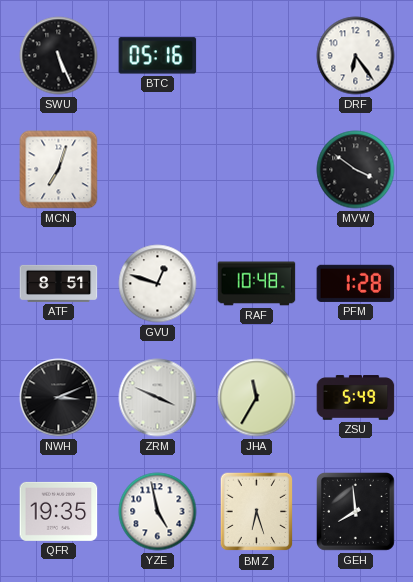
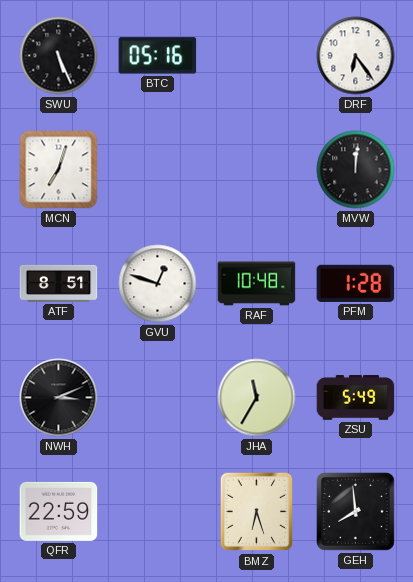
MVW: 3:51 -> 12:01
ZRM: 3:49 -> none
QFR: 19:35 -> 22:59
YZE: 4:58 -> none
